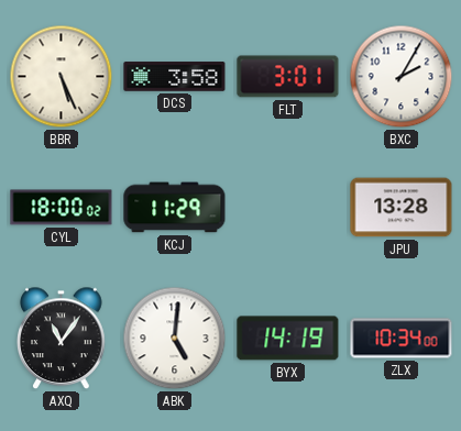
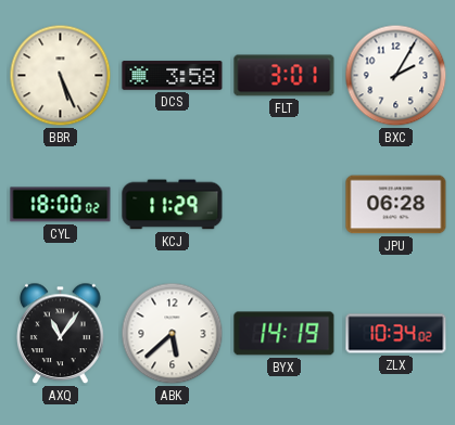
JPU: 13:28 -> 06:28
ABK: 5:01 -> 5:38
ZLX: 10:34:00 -> 10:34:02
